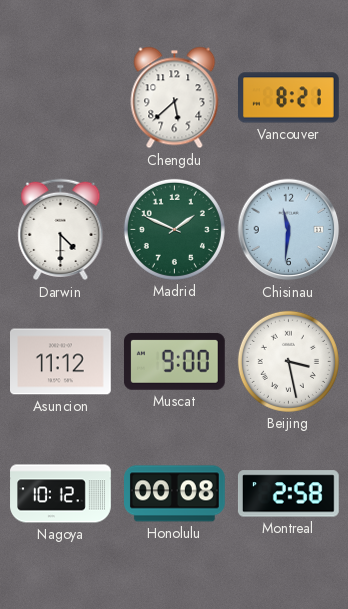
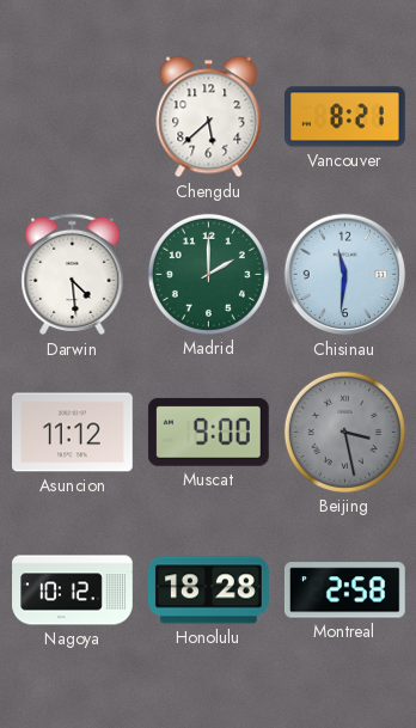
Darwin: 4:30 -> 4:29
Madrid: 1:49 -> 2:00
Beijing dial: white -> grey
Honolulu: 00:08 -> 18:28
